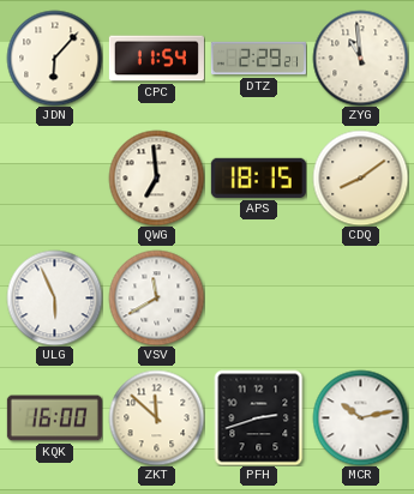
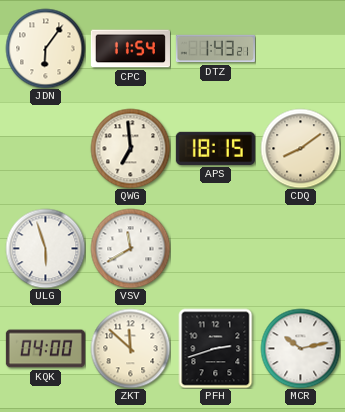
JDN: 6:07 -> 6:06
DTZ: 2:29 -> 1:43
ZYG: 10:59 -> none
ULG: 5:56 -> 5:57
KQK: 16:00 -> 04:00
